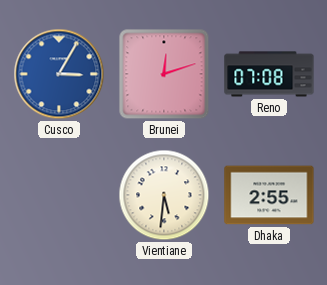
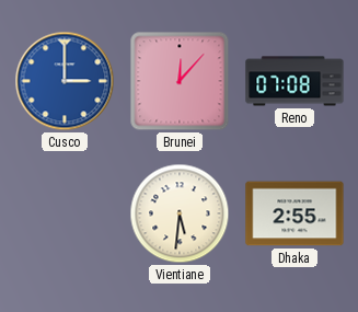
Cusco: 3:05 -> 3:00
Brunei: 12:12 -> 12:07
